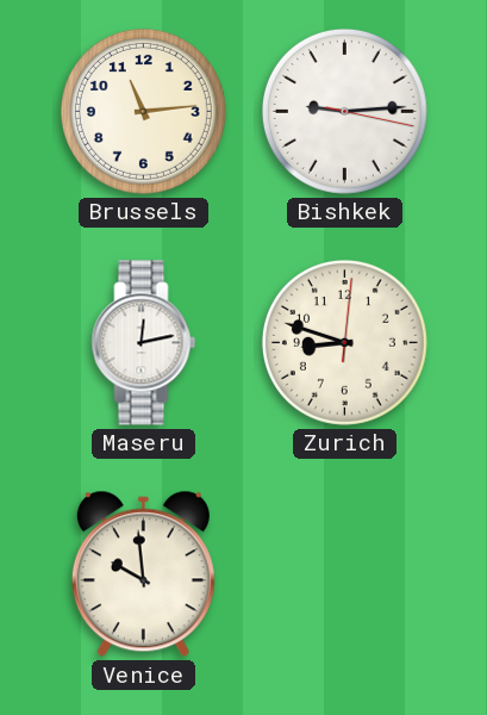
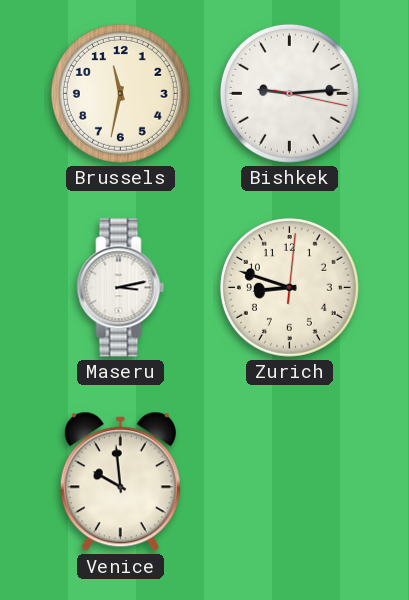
Brussels: 11:14 -> 11:32
Maseru: 12:13 -> 3:13
